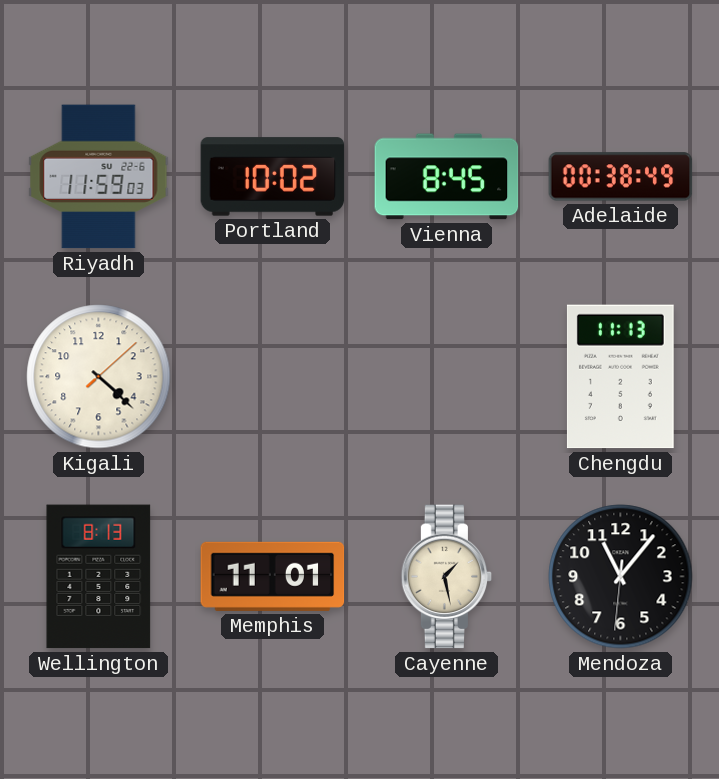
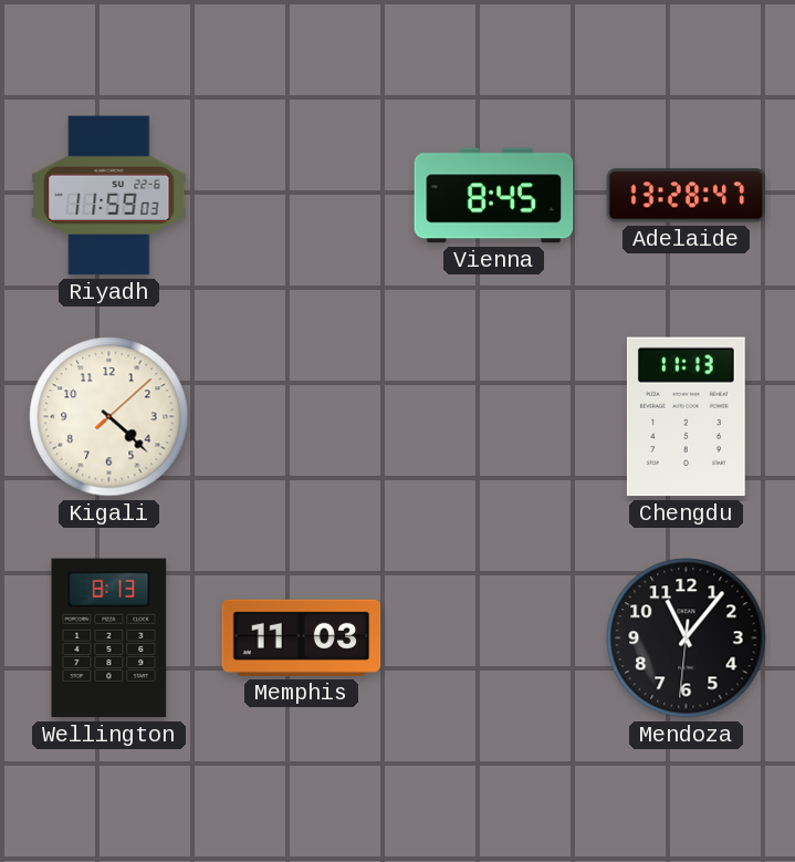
Portland: 10:02 -> none
Adelaide: 00:38 -> 13:28
Memphis: 11:01 -> 11:03
Cayenne: 1:28 -> none
